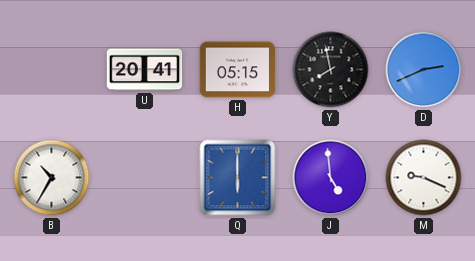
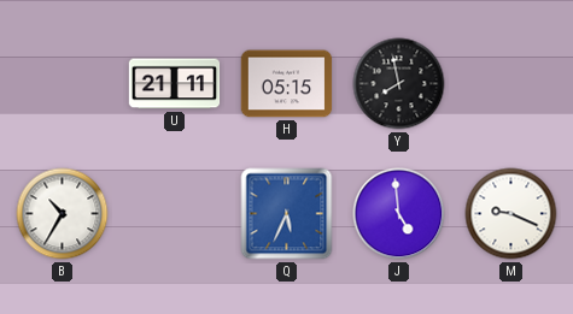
U: 20:41 -> 21:11
D: 2:41 -> none
Q: 6:00 -> 5:34
